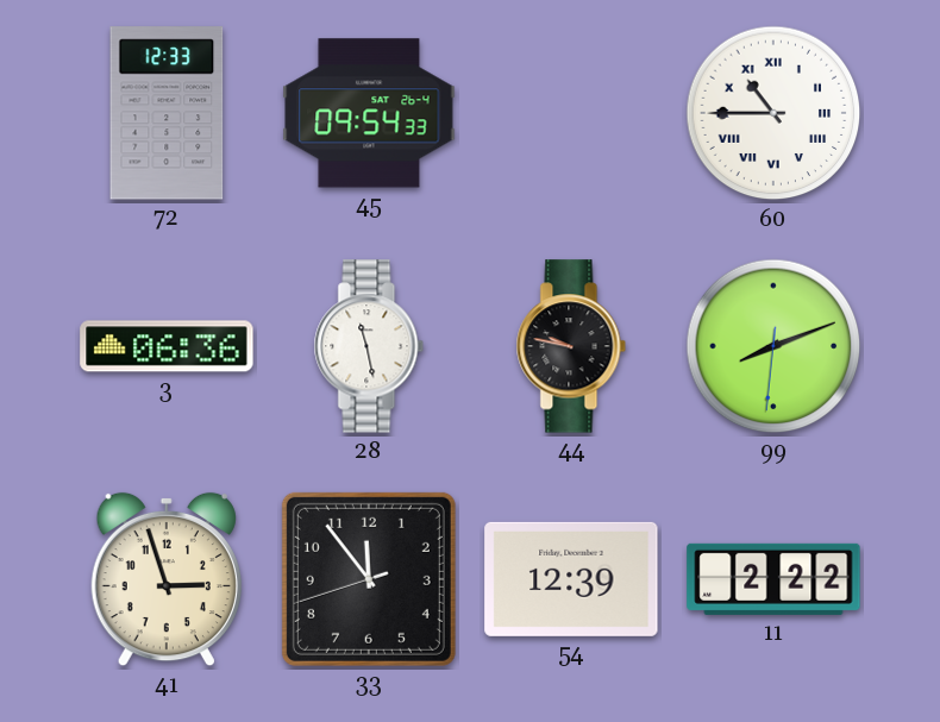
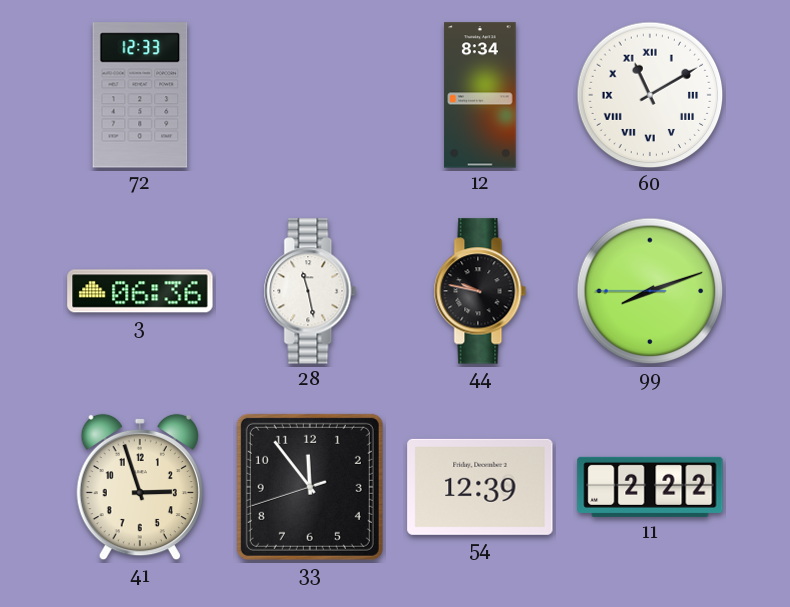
45: 09:54 -> none
12: none -> 8:34
60: 10:45 -> 11:10
99: 8:11:31 -> 8:11:45
